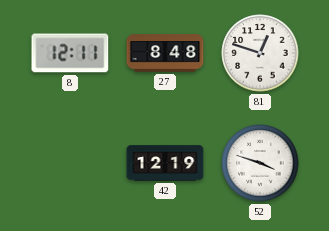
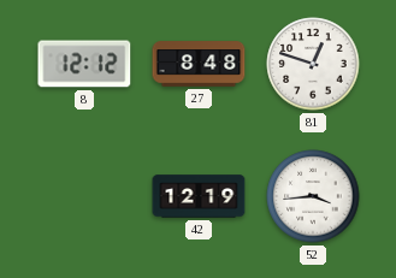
8: 12:11 -> 12:12
52: 3:48 -> 3:44
